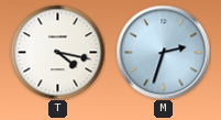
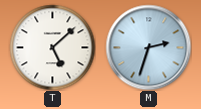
T: 4:17 -> 5:08
